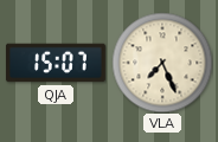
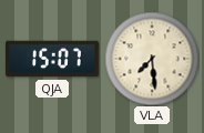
VLA: 7:26 -> 7:29
